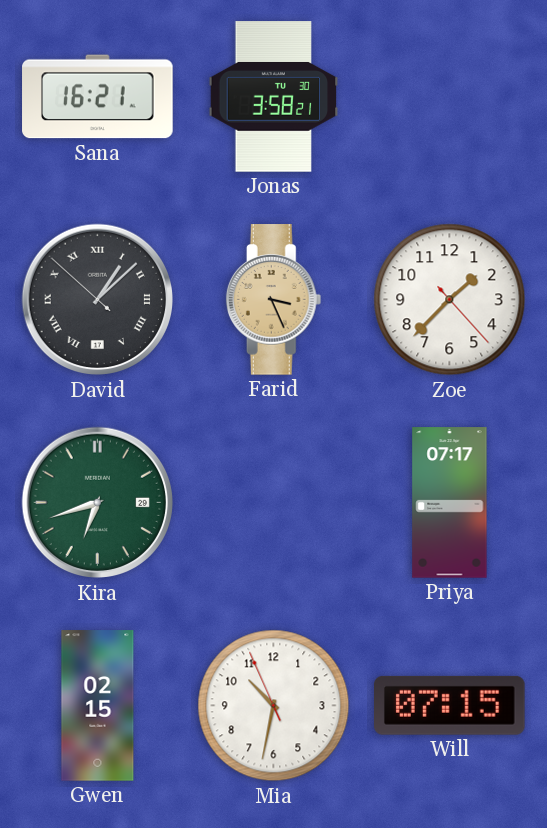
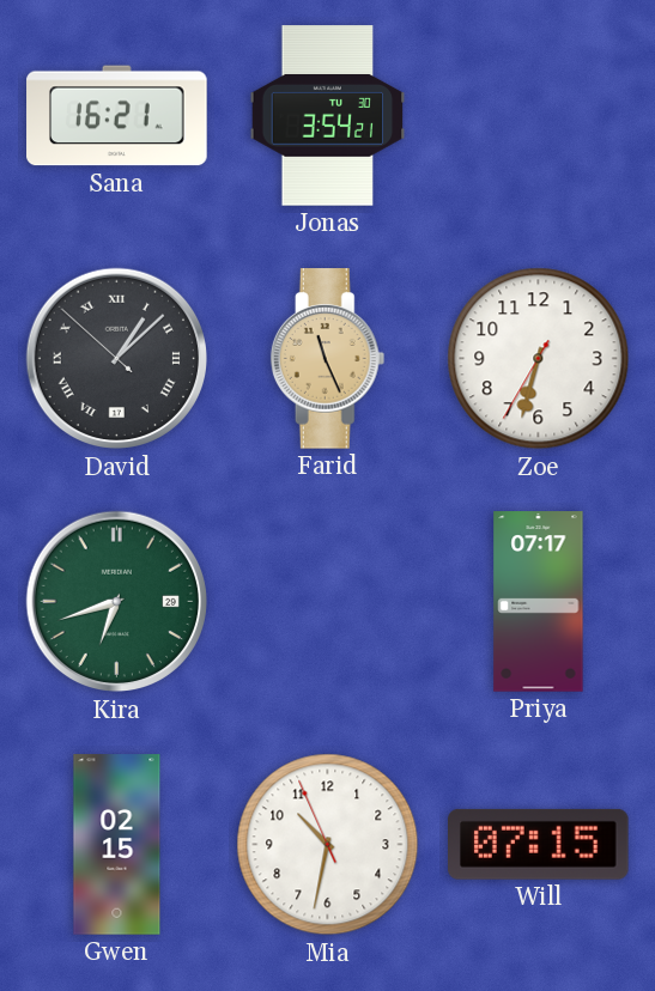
Jonas: 3:58 -> 3:54
Farid: 3:26 -> 11:26
Zoe: 1:37 -> 6:32
